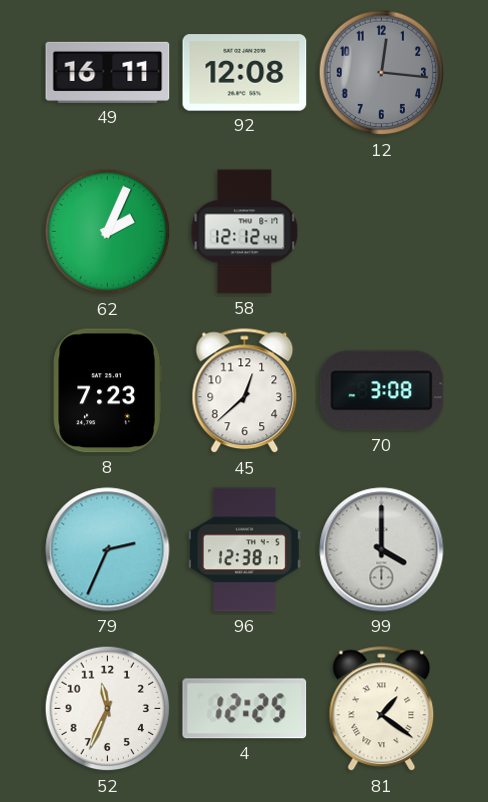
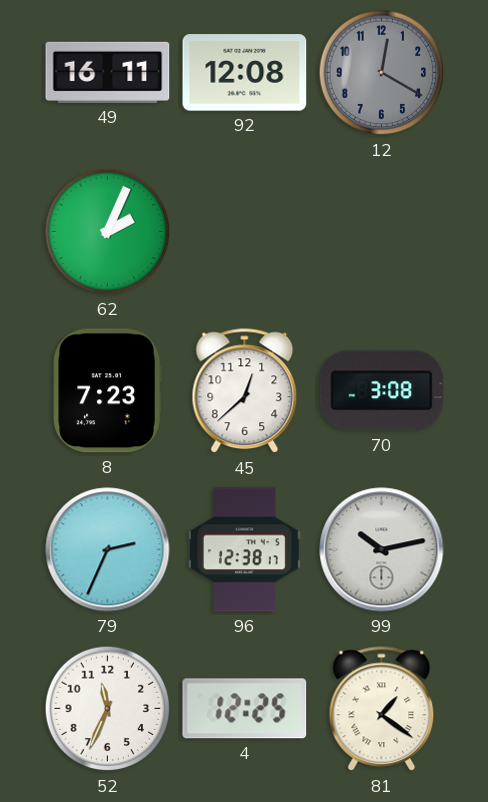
12: 12:16 -> 12:20
58: 12:12 -> none
99: 4:00 -> 10:13
